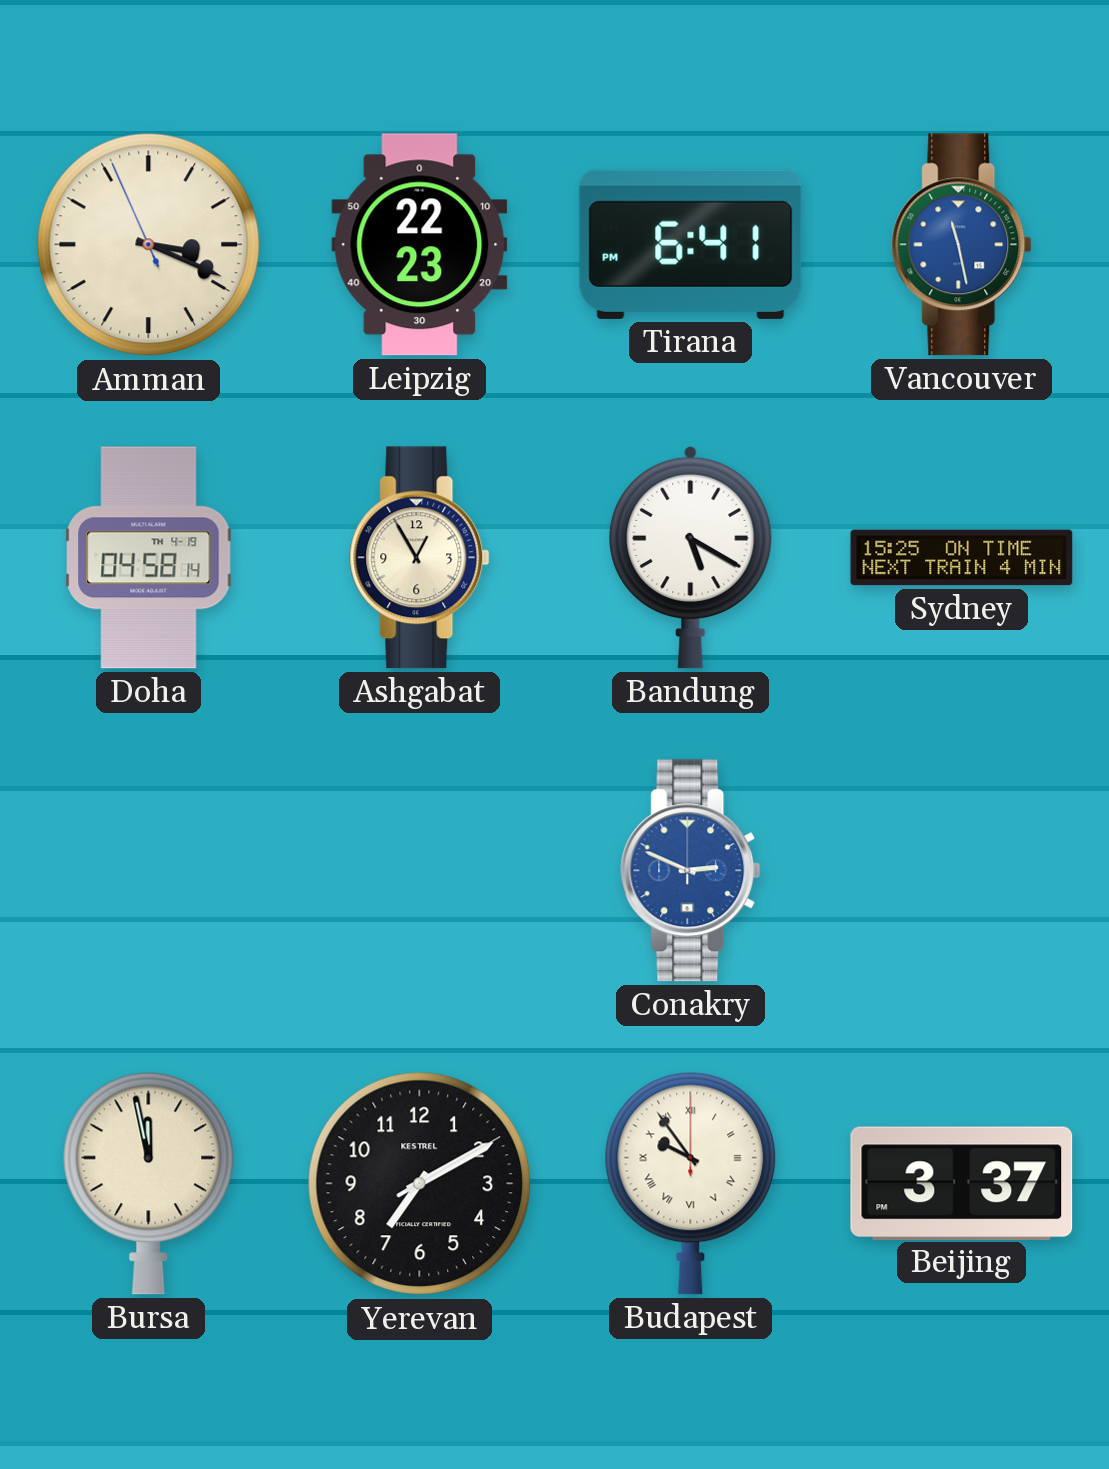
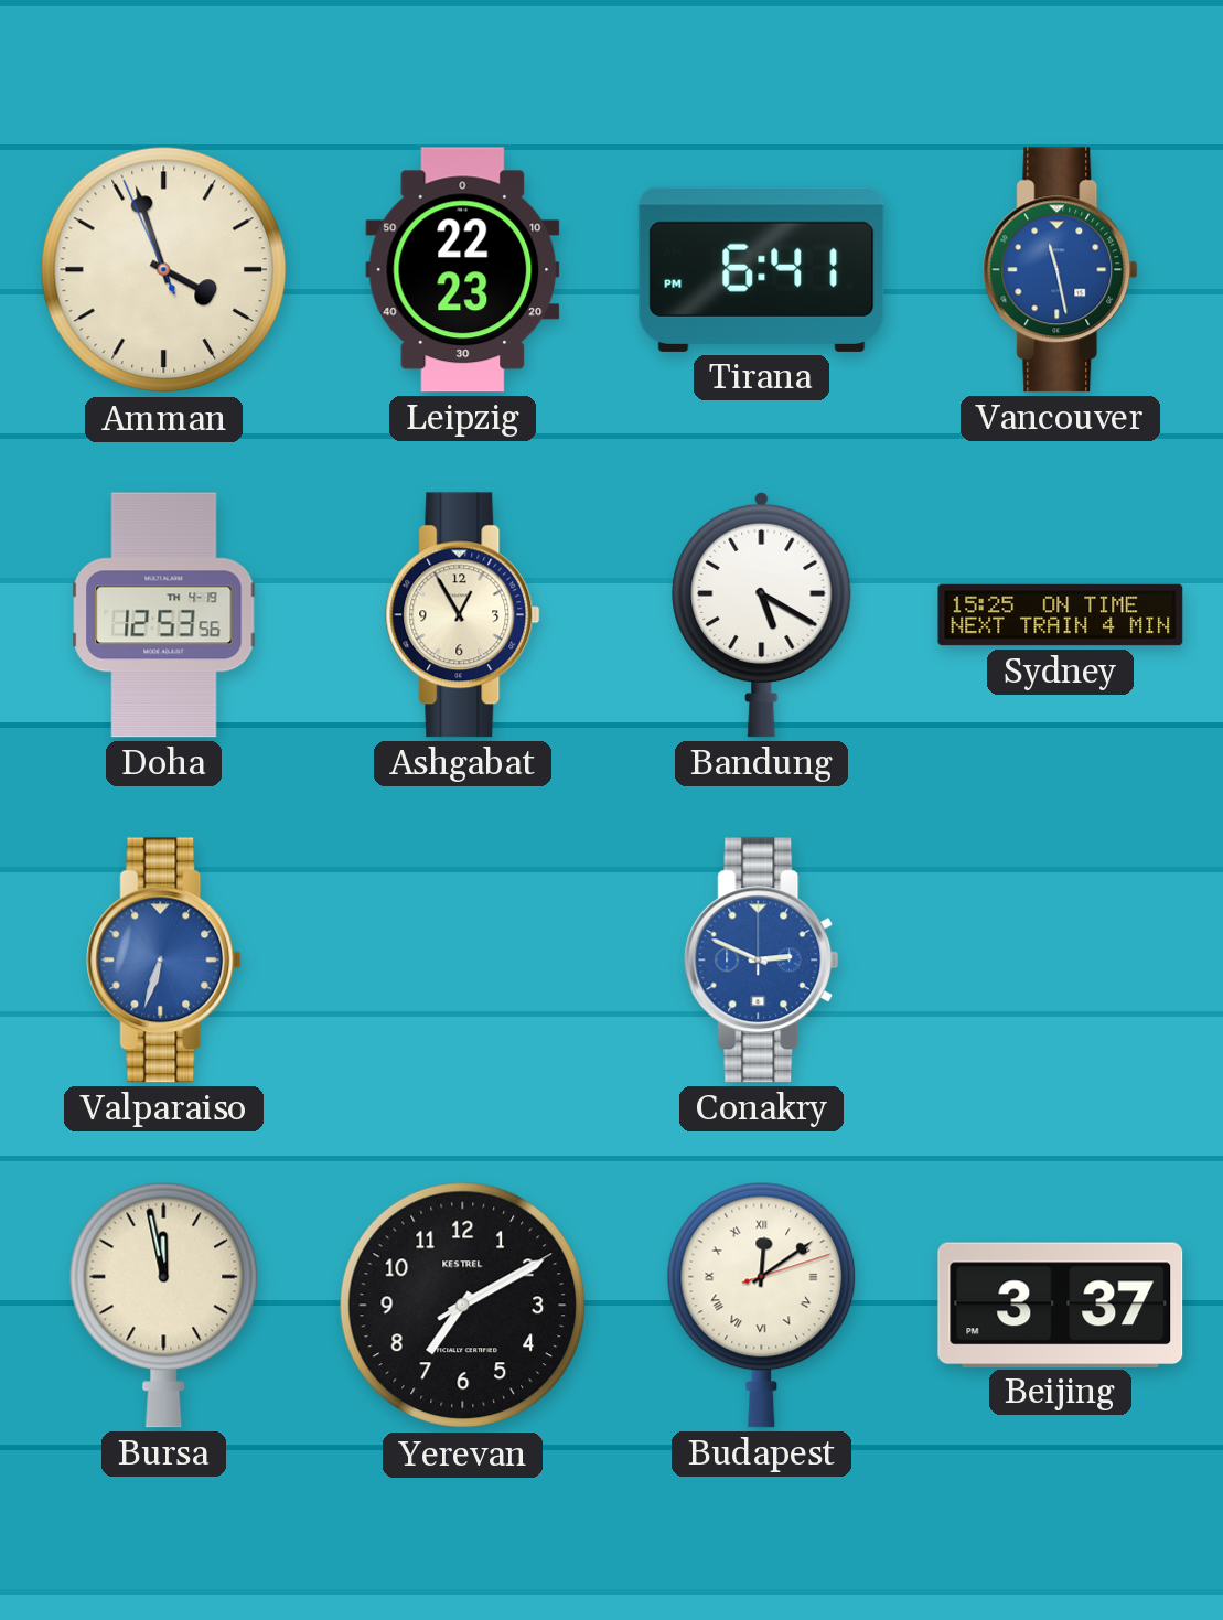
Amman: 3:18 -> 3:56
Doha: 04:58 -> 12:53
Valparaiso: none -> 6:33
Budapest: 9:54 -> 12:09
